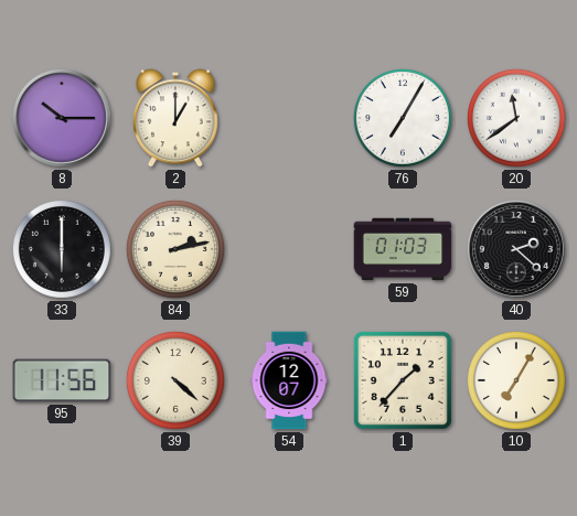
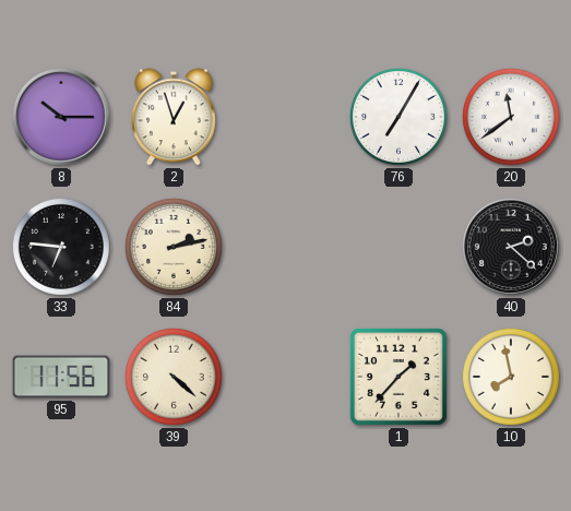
2: 1:00 -> 12:57
33: 6:00 -> 6:46
59: 01:03 -> none
54: 12:07 -> none
10: 7:05 -> 7:58
